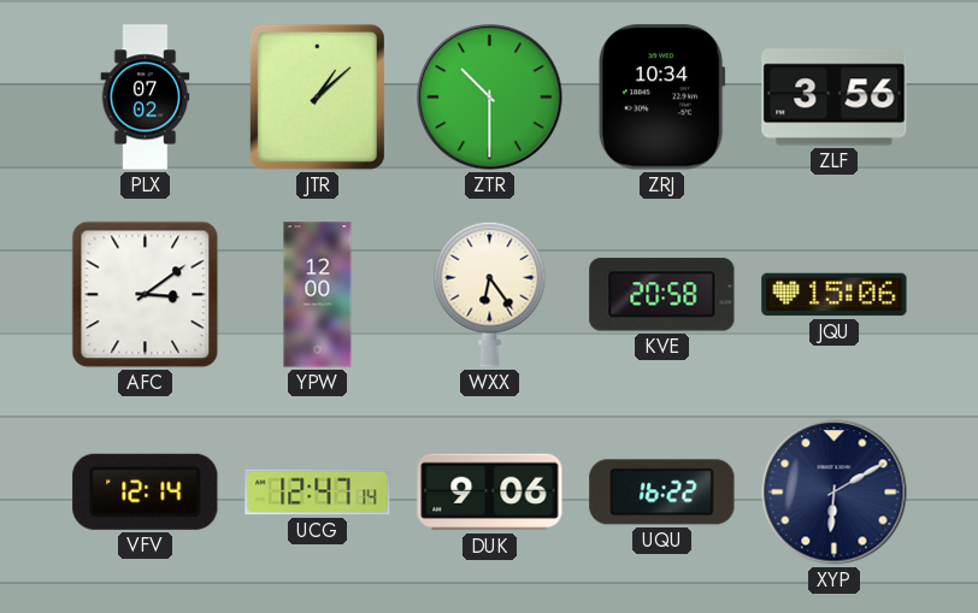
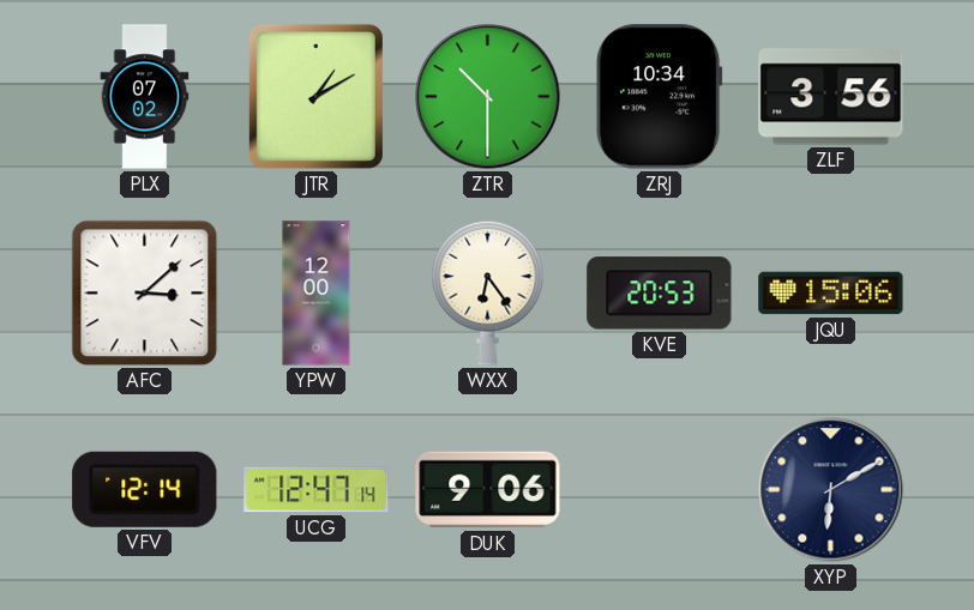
JTR: 1:08 -> 1:10
AFC: 3:09 -> 3:08
KVE: 20:58 -> 20:53
UQU: 16:22 -> none
